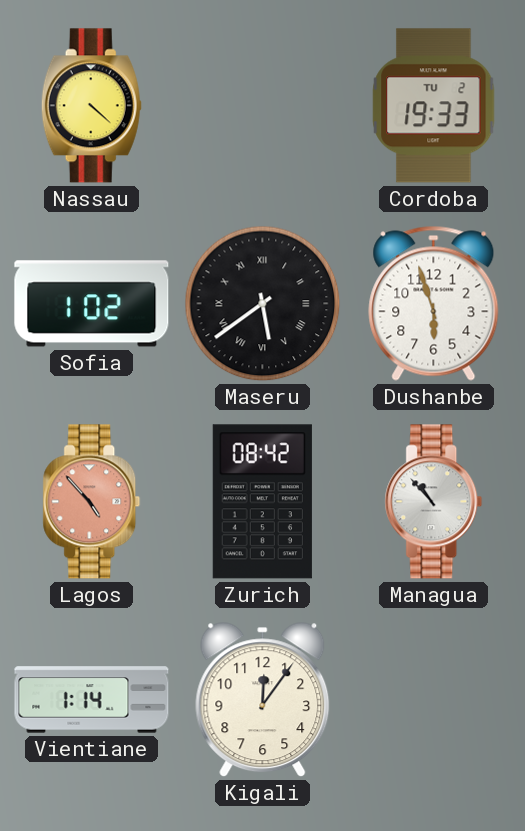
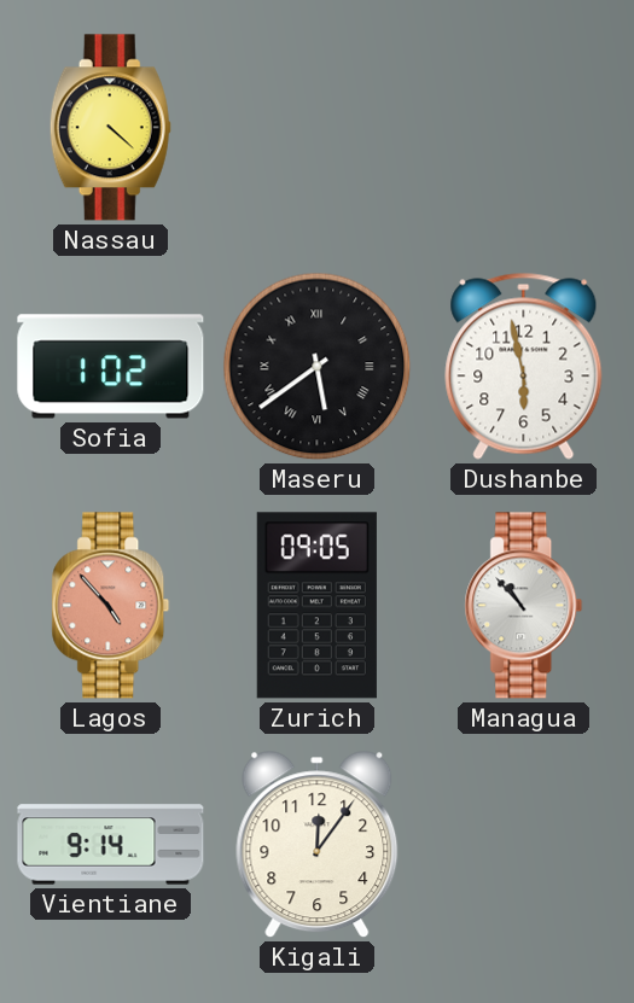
Cordoba: 19:33 -> none
Dushanbe: 5:57 -> 5:58
Zurich: 08:42 -> 09:05
Vientiane: 1:14 -> 9:14
